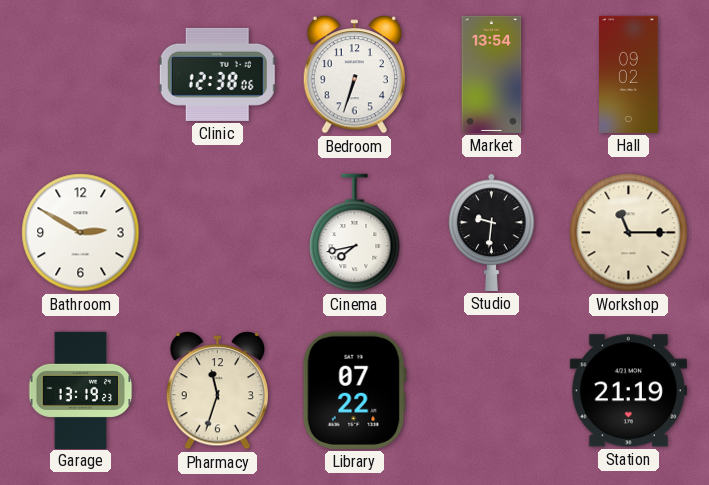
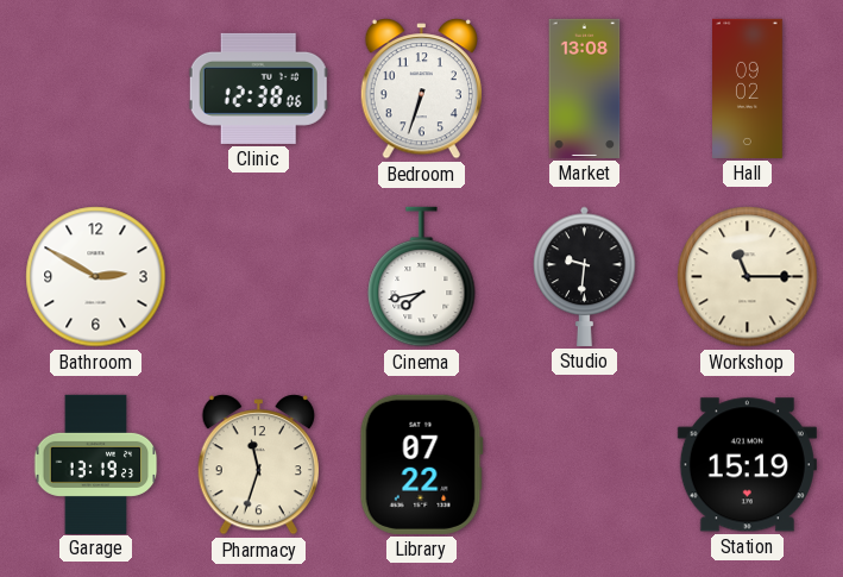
Market: 13:54 -> 13:08
Station: 21:19 -> 15:19
